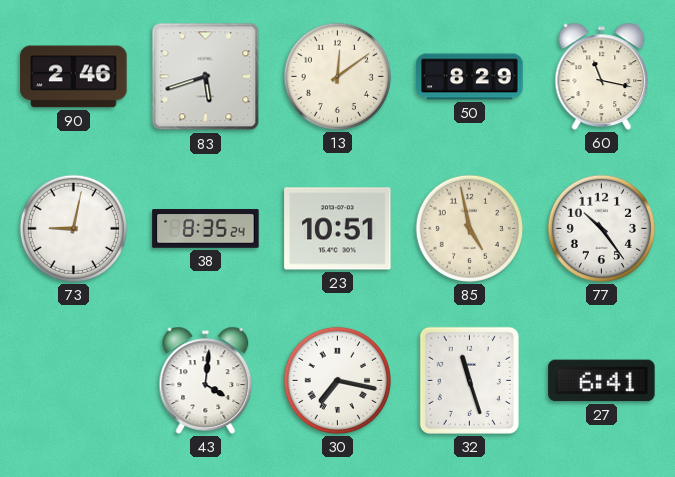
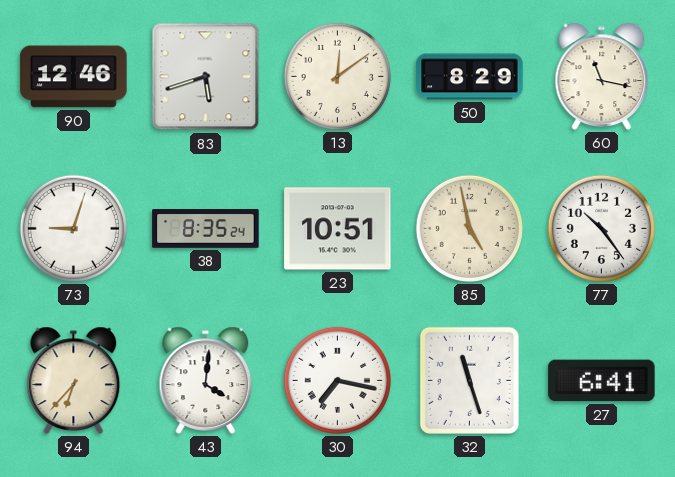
90: 2:46 -> 12:46
73: 9:02 -> 9:03
94: none -> 6:37
